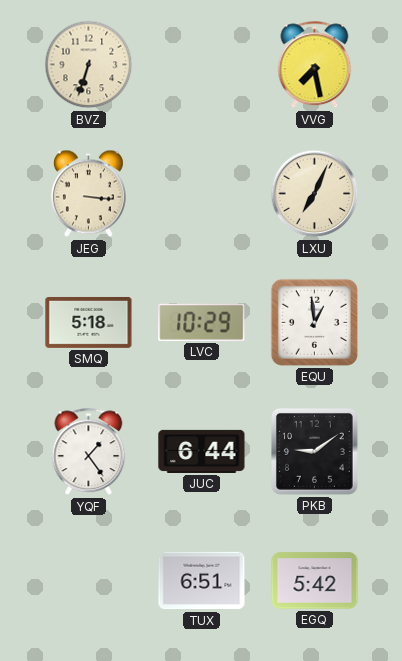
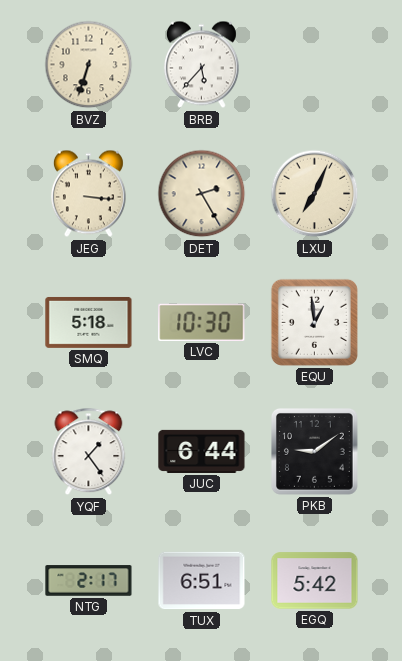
BRB: none -> 5:37
VVG: 7:28 -> none
DET: none -> 2:25
LVC: 10:29 -> 10:30
NTG: none -> 2:17
